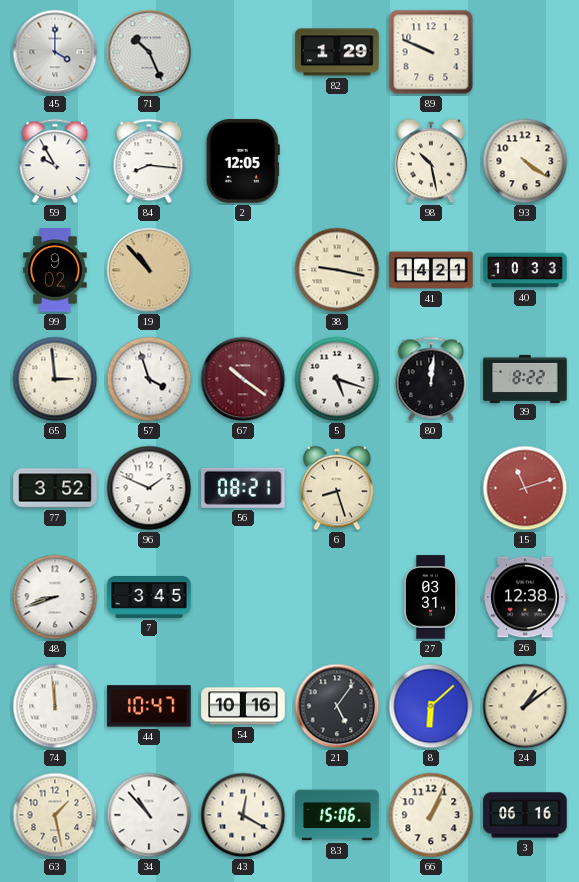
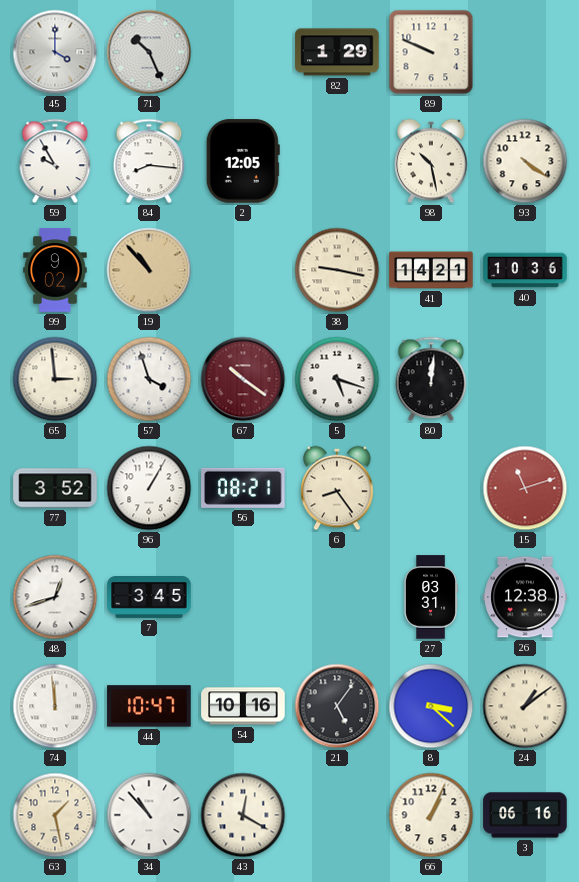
40: 10:33 -> 10:36
39: 8:22 -> none
96: 1:49 -> 1:05
6: 8:27 -> 8:24
48: 8:42 -> 12:42
8: 6:08 -> 3:22
83: 15:06 -> none
